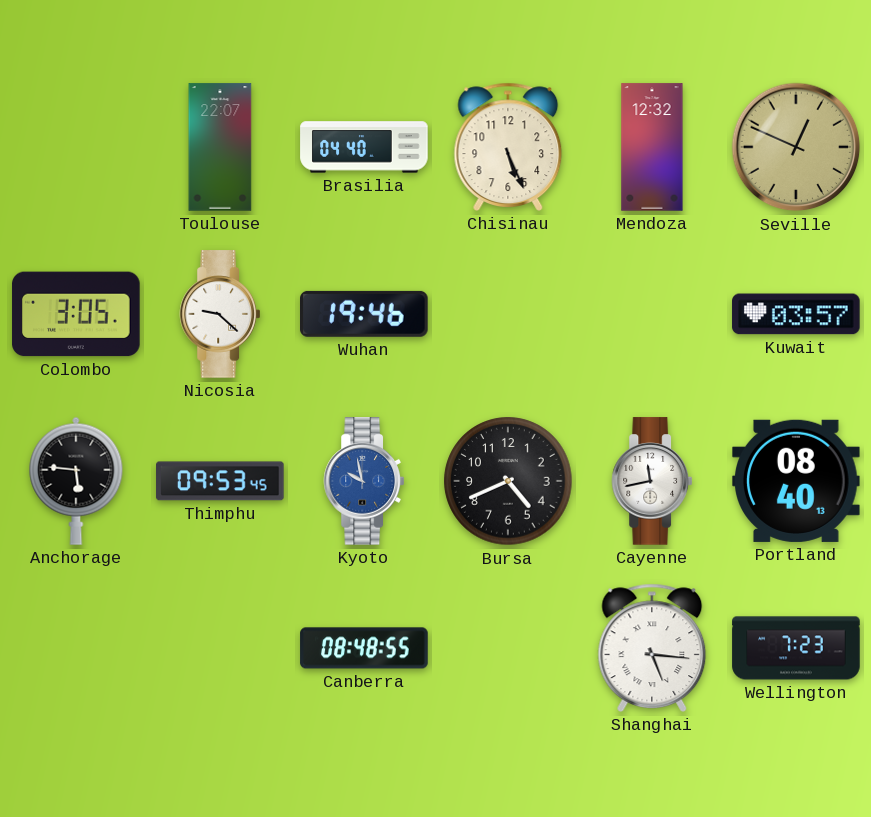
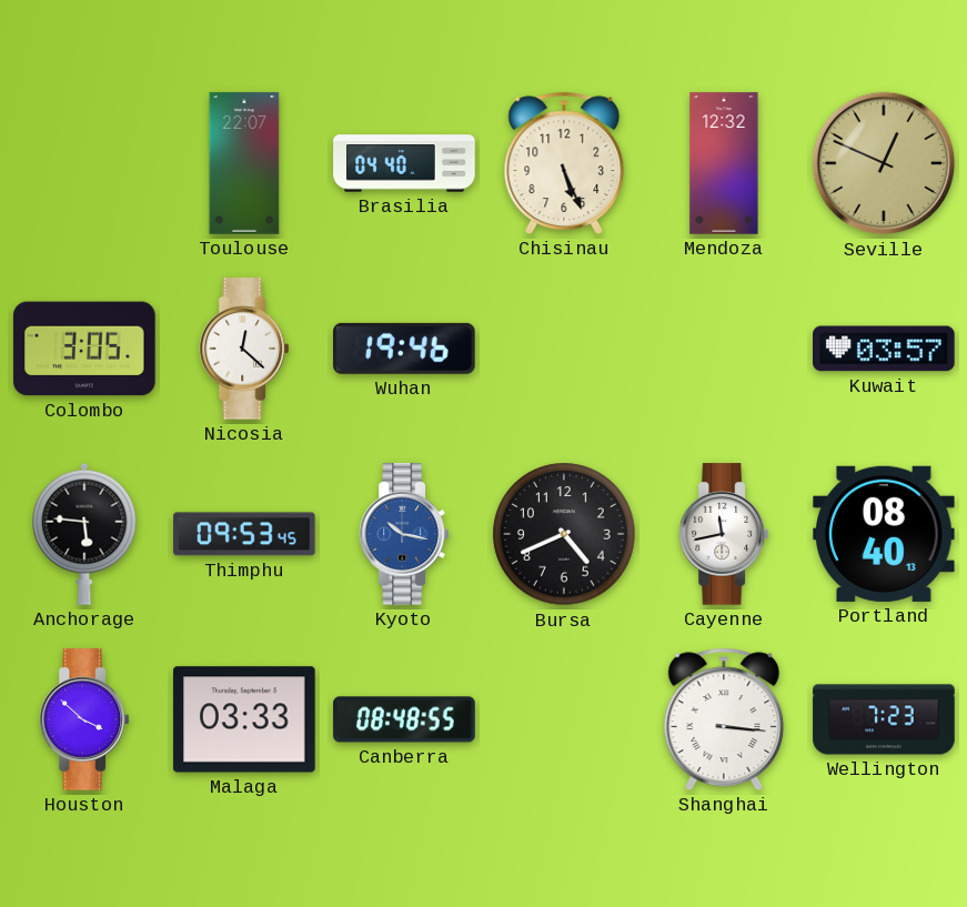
Nicosia: 9:22 -> 12:22
Kyoto: 9:58 -> 10:17
Houston: none -> 3:52
Malaga: none -> 03:33
Shanghai: 5:16 -> 3:16
